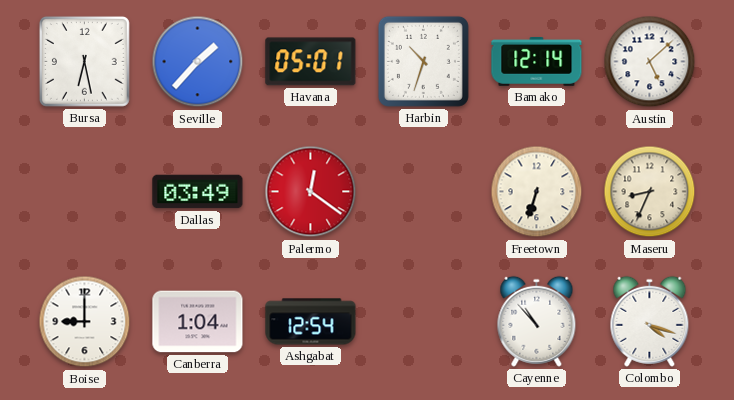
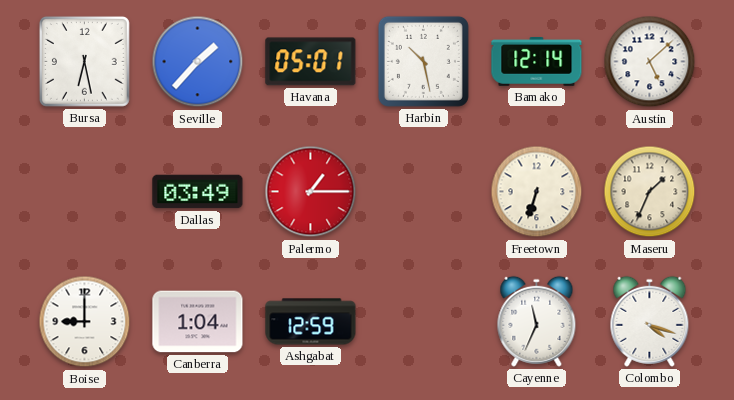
Harbin: 10:33 -> 10:28
Palermo: 12:21 -> 1:15
Maseru: 8:34 -> 1:34
Ashgabat: 12:54 -> 12:59
Cayenne: 10:53 -> 11:34
